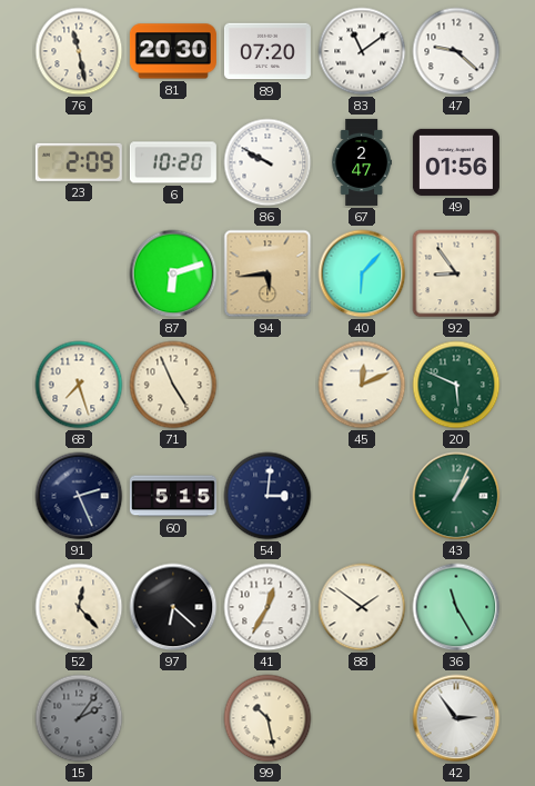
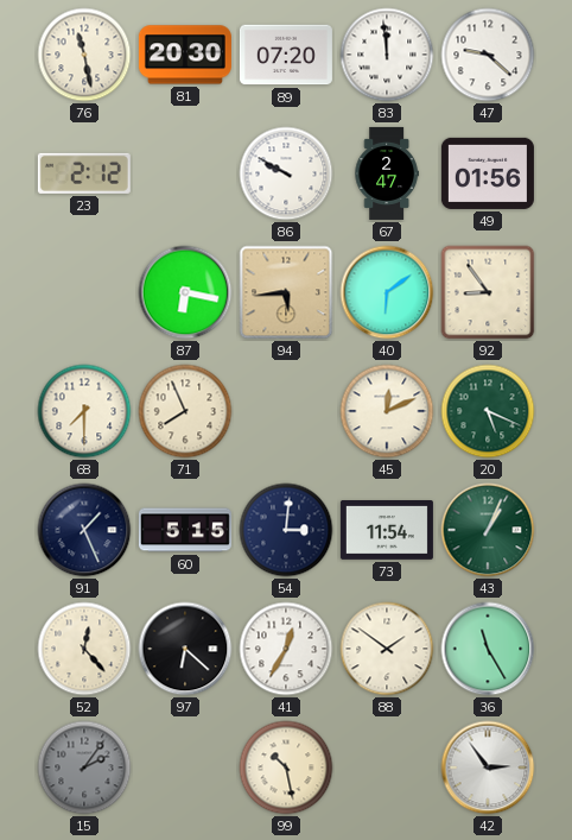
83: 11:09 -> 11:59
23: 2:09 -> 2:12
6: 10:20 -> none
87: 6:12 -> 6:17
40: 6:07 -> 6:09
68: 7:27 -> 7:30
71: 4:56 -> 7:56
20: 5:49 -> 5:19
91: 2:26 -> 1:26
73: none -> 11:54
